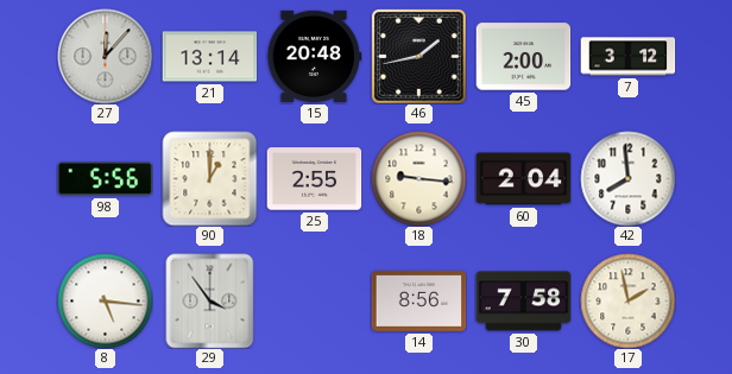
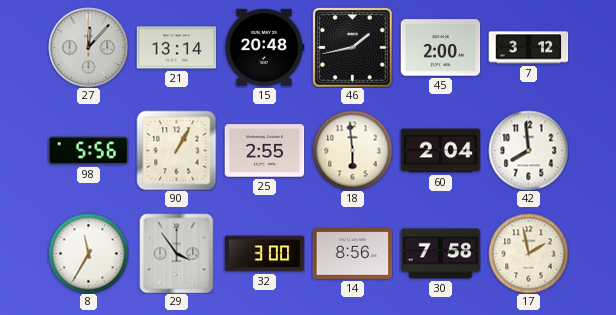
90: 1:00 -> 1:05
18: 9:16 -> 5:59
8: 5:16 -> 11:35
32: none -> 3:00
